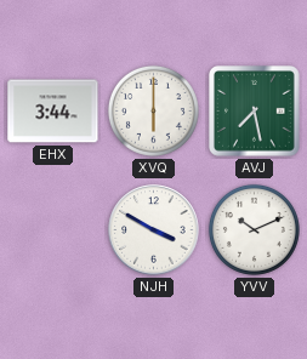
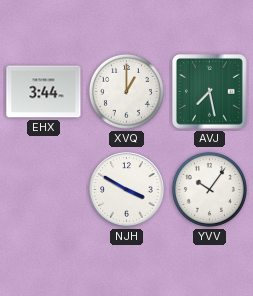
XVQ: 6:00 -> 1:00
YVV: 10:11 -> 10:06
